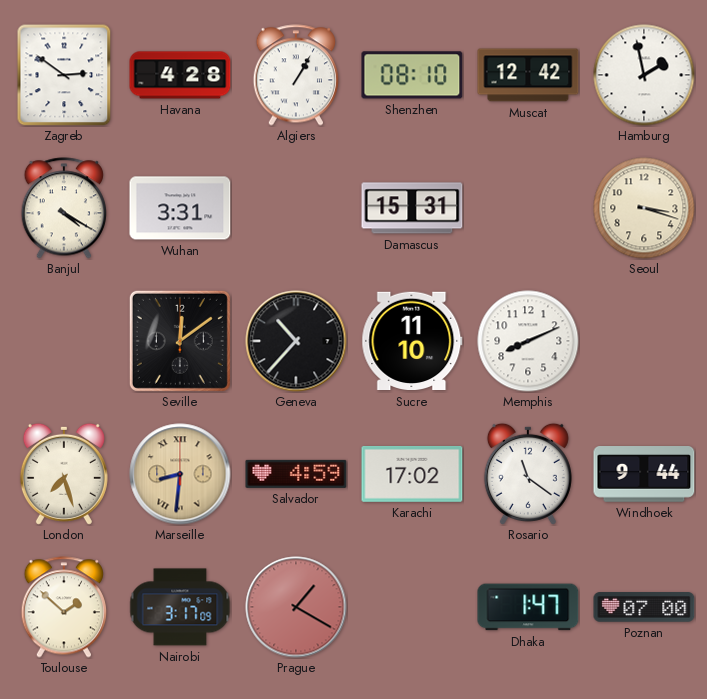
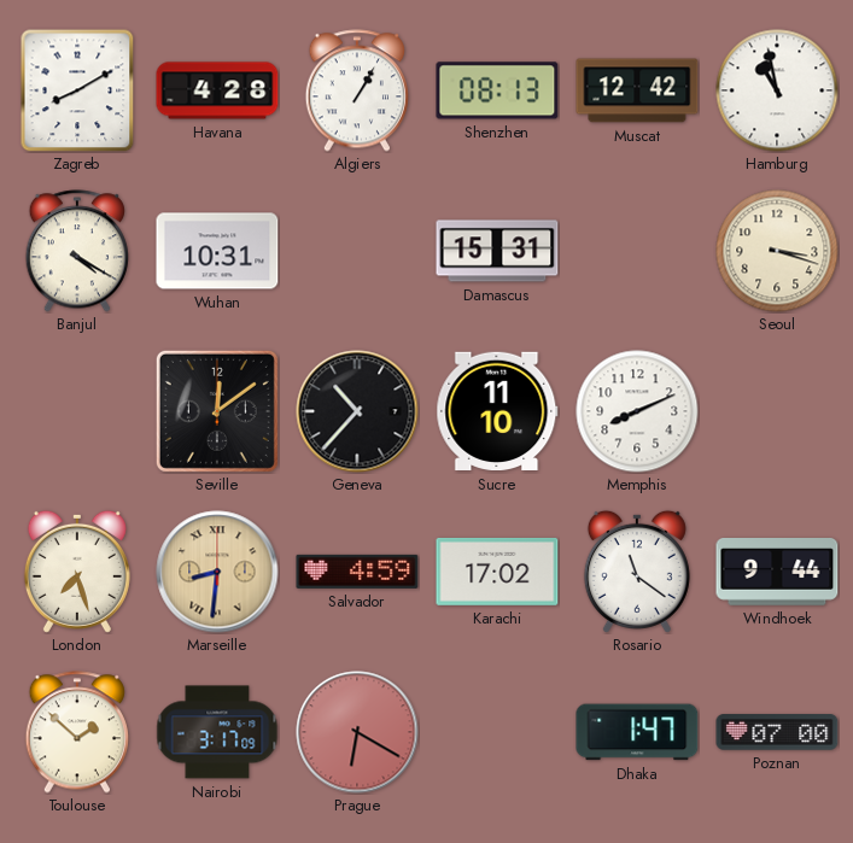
Zagreb: 2:51 -> 8:10
Shenzhen: 08:10 -> 08:13
Hamburg: 1:58 -> 10:58
Wuhan: 3:31 -> 10:31
Prague: 1:20 -> 6:20
